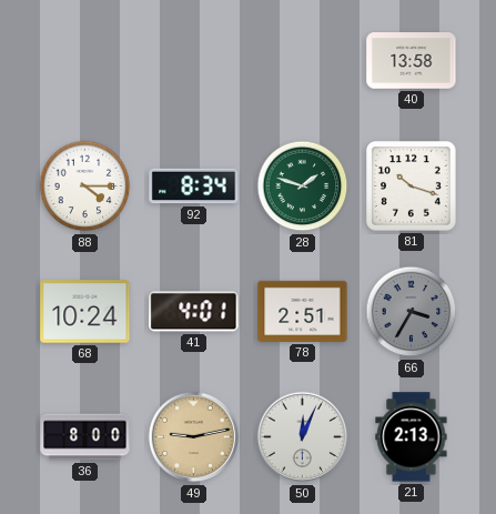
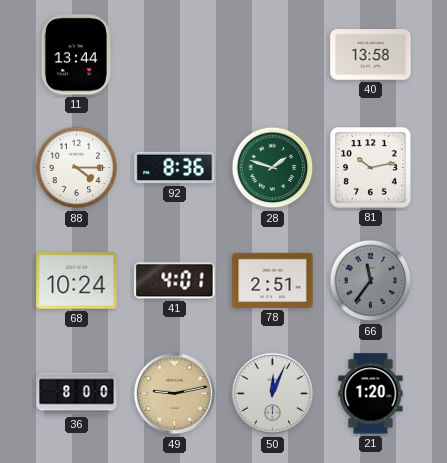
11: none -> 13:44
92: 8:34 -> 8:36
81: 10:18 -> 10:13
66: 3:35 -> 11:36
21: 2:13 -> 1:20
